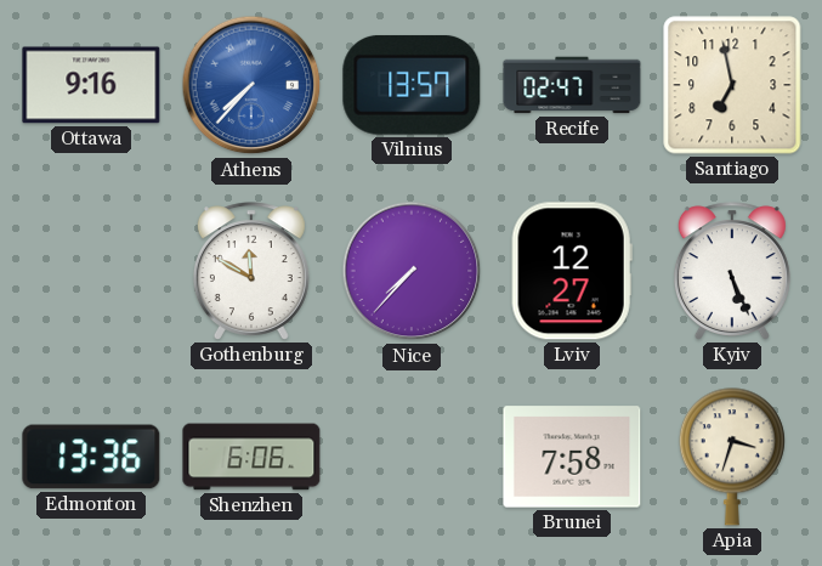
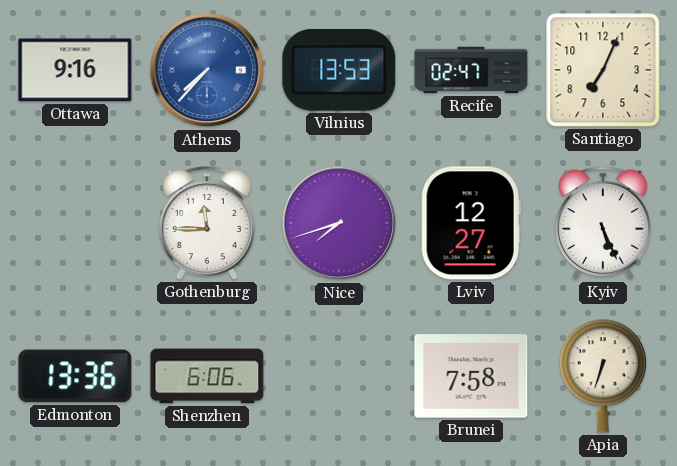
Vilnius: 13:57 -> 13:53
Santiago: 6:58 -> 7:04
Gothenburg: 11:50 -> 11:45
Nice: 7:37 -> 7:42
Apia: 3:33 -> 6:33
